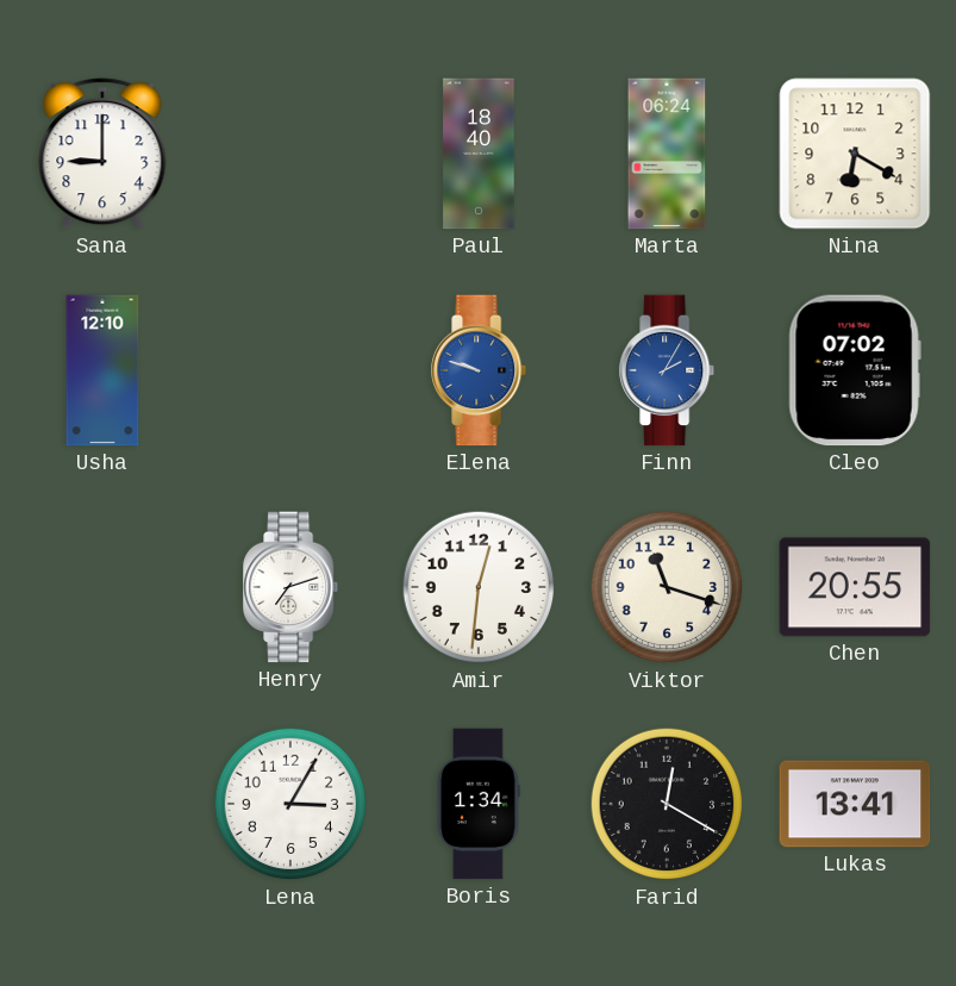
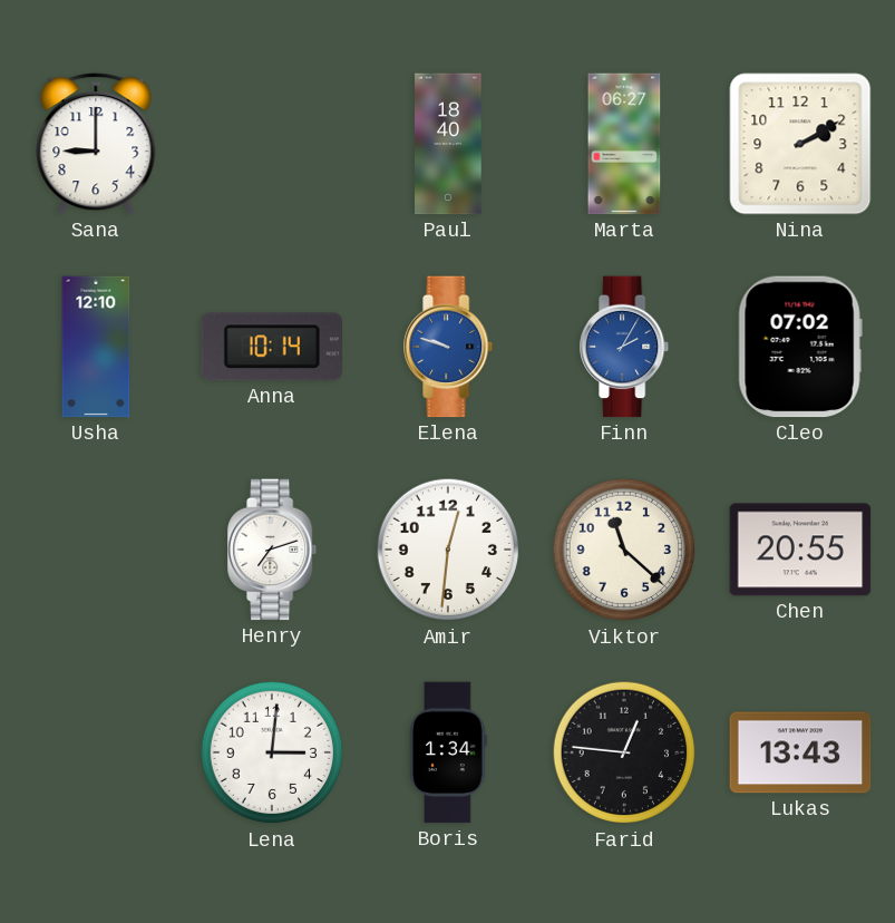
Marta: 06:24 -> 06:27
Nina: 6:20 -> 2:10
Anna: none -> 10:14
Viktor: 11:18 -> 11:22
Lena: 3:05 -> 3:01
Farid: 12:20 -> 12:46
Lukas: 13:41 -> 13:43
